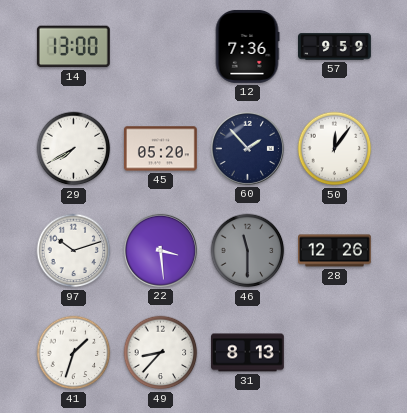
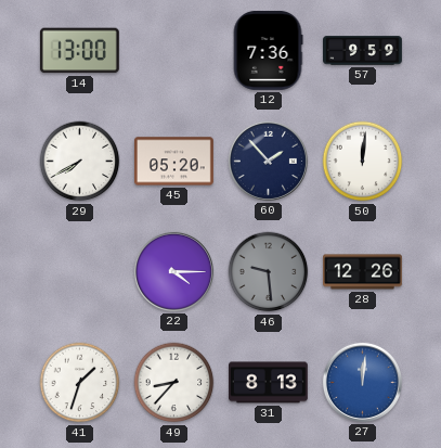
50: 12:06 -> 12:01
97: 10:12 -> none
22: 3:29 -> 4:15
46: 11:30 -> 9:29
27: none -> 12:01
